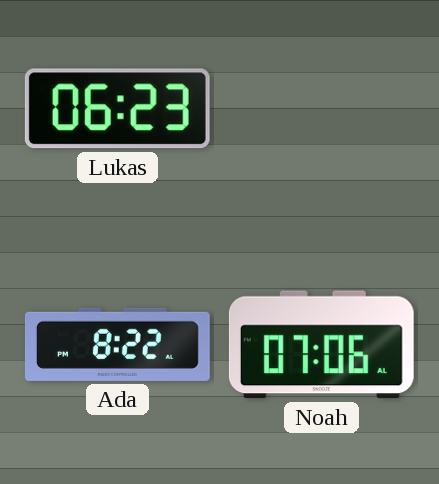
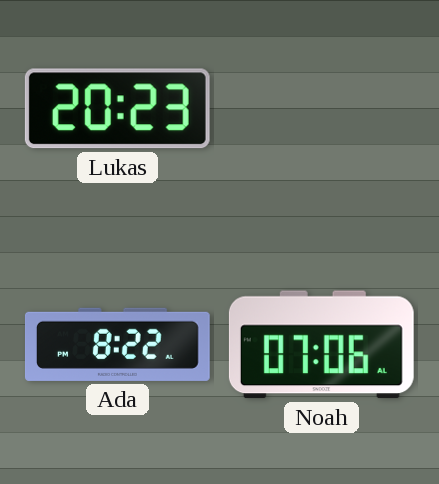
Lukas: 06:23 -> 20:23
